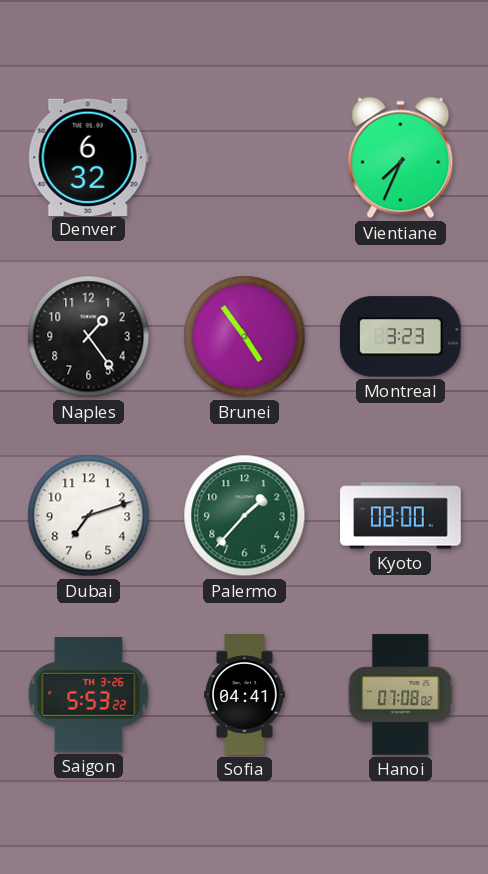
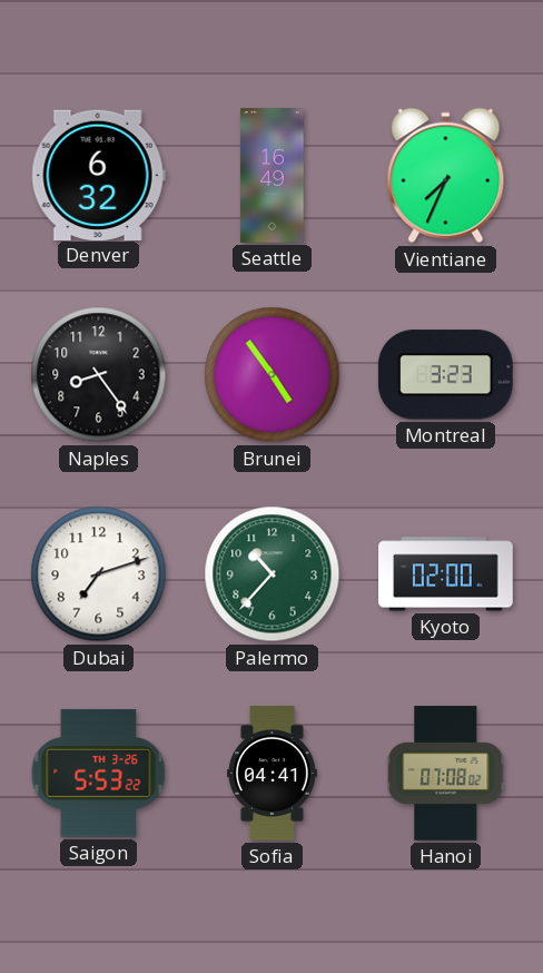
Seattle: none -> 16:49
Naples: 1:24 -> 8:24
Palermo: 1:37 -> 10:37
Kyoto: 08:00 -> 02:00
